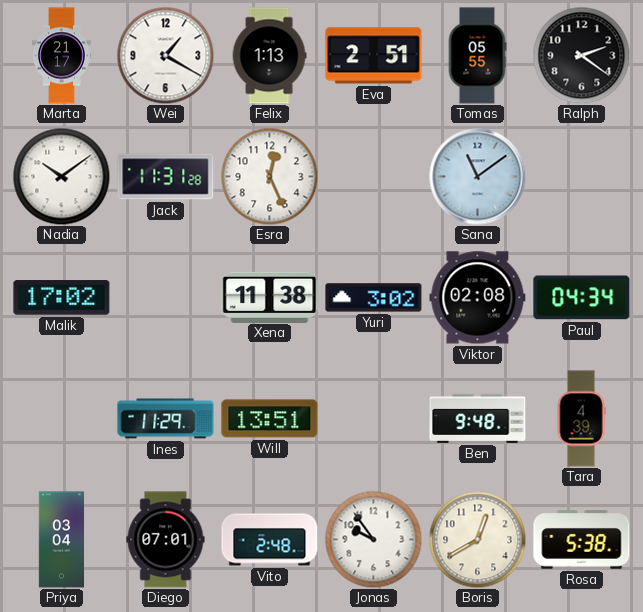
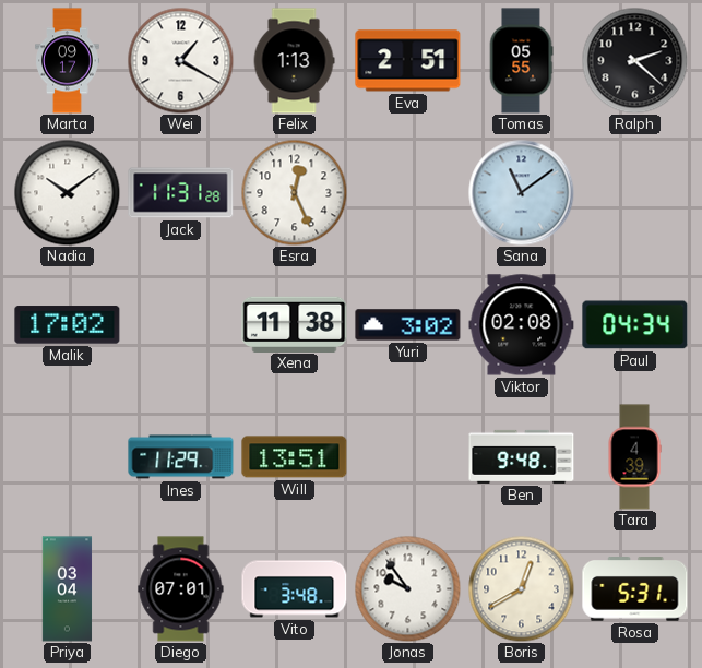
Marta: 21:17 -> 09:17
Ralph: 2:21 -> 2:22
Vito: 2:48 -> 3:48
Rosa: 5:38 -> 5:31
